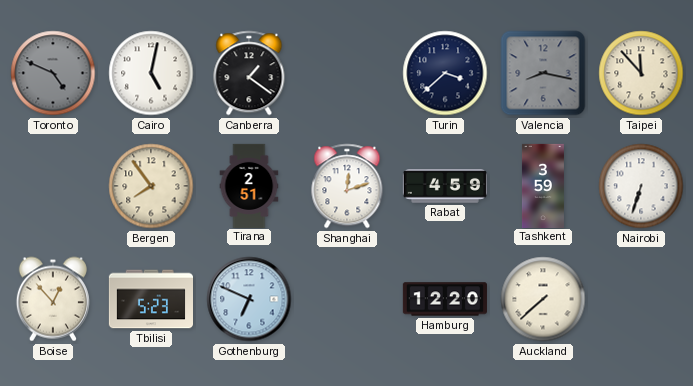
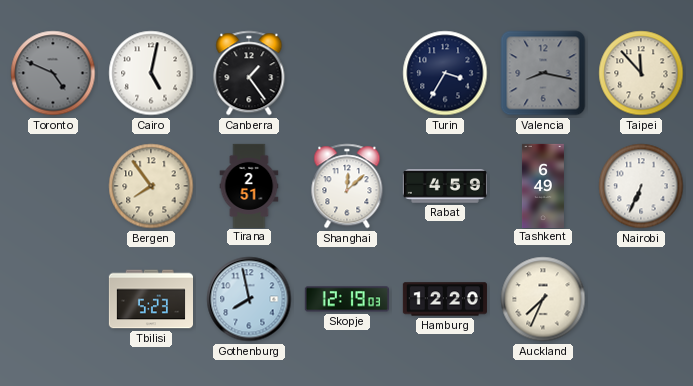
Canberra: 1:21 -> 1:24
Turin: 3:38 -> 3:35
Shanghai: 12:12 -> 12:08
Tashkent: 3:59 -> 6:49
Nairobi: 6:33 -> 6:34
Boise: 12:53 -> none
Gothenburg: 6:49 -> 7:58
Skopje: none -> 12:19
Auckland: 7:38 -> 7:34
